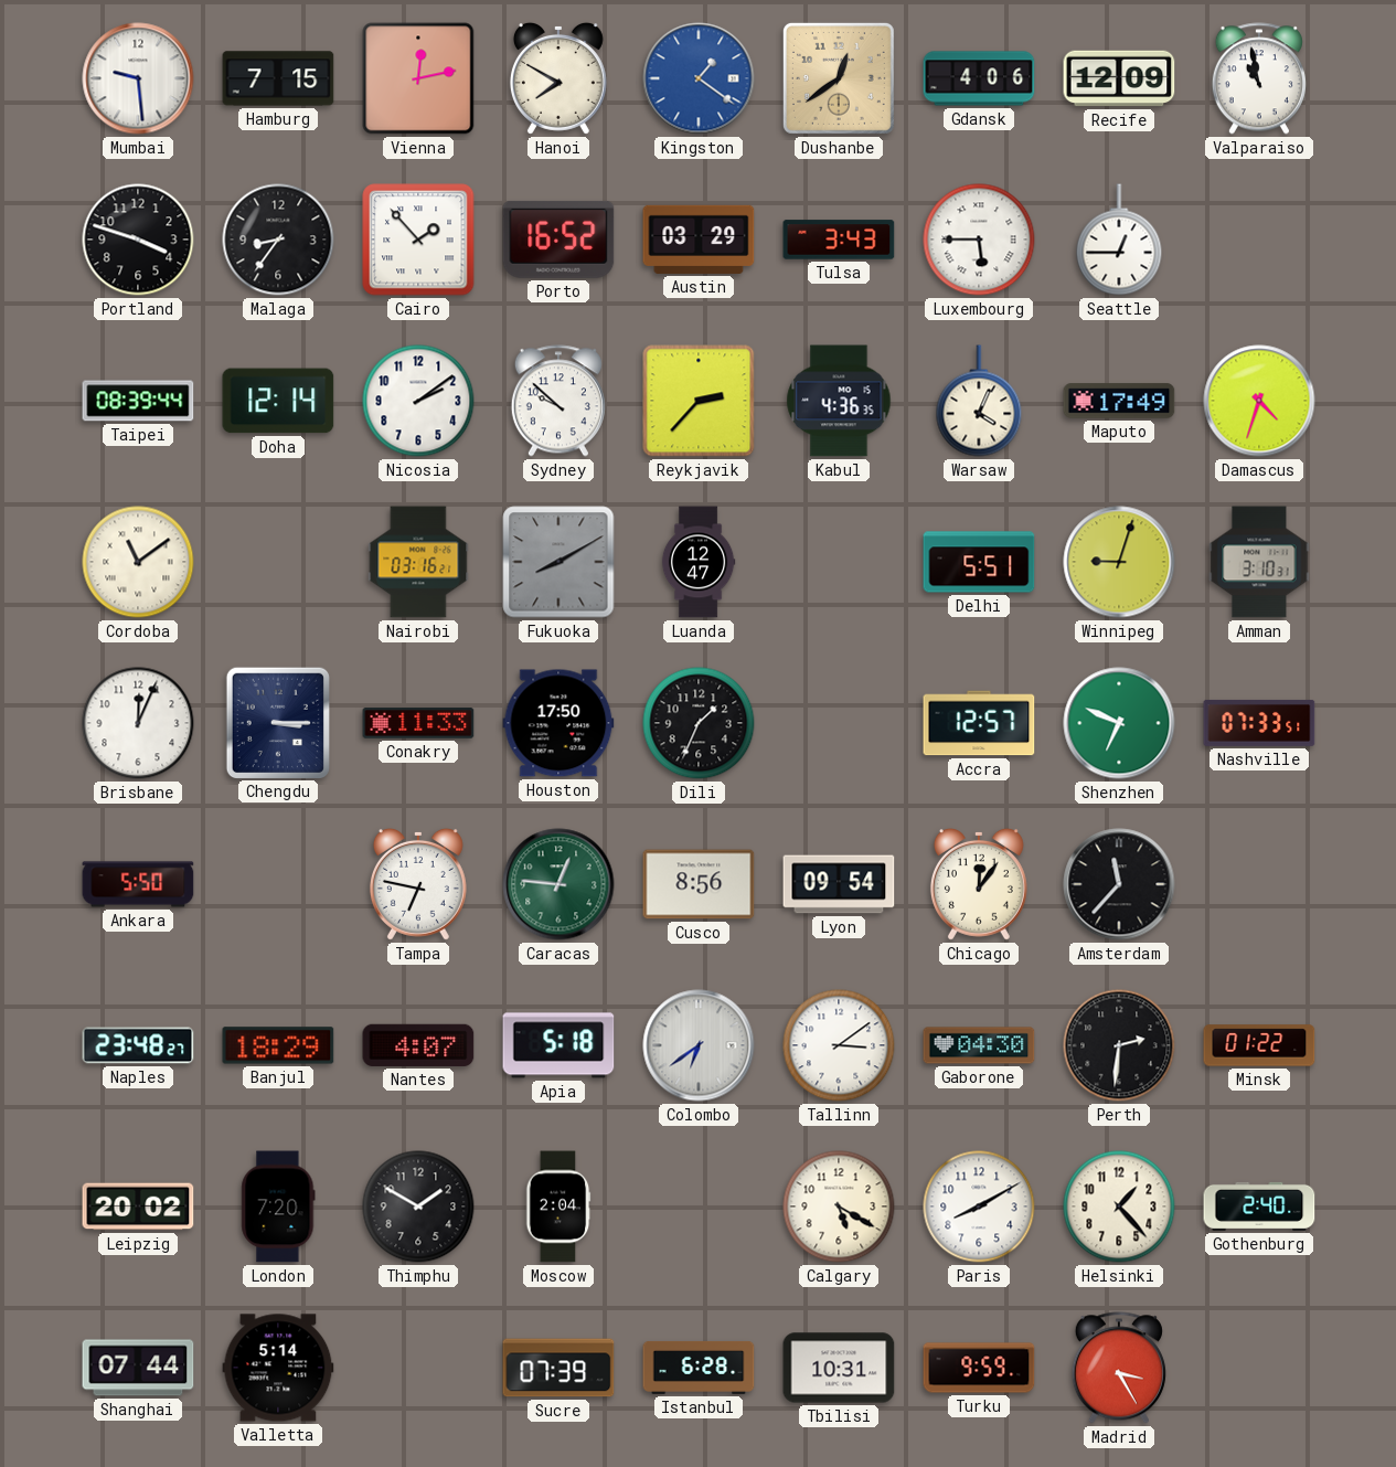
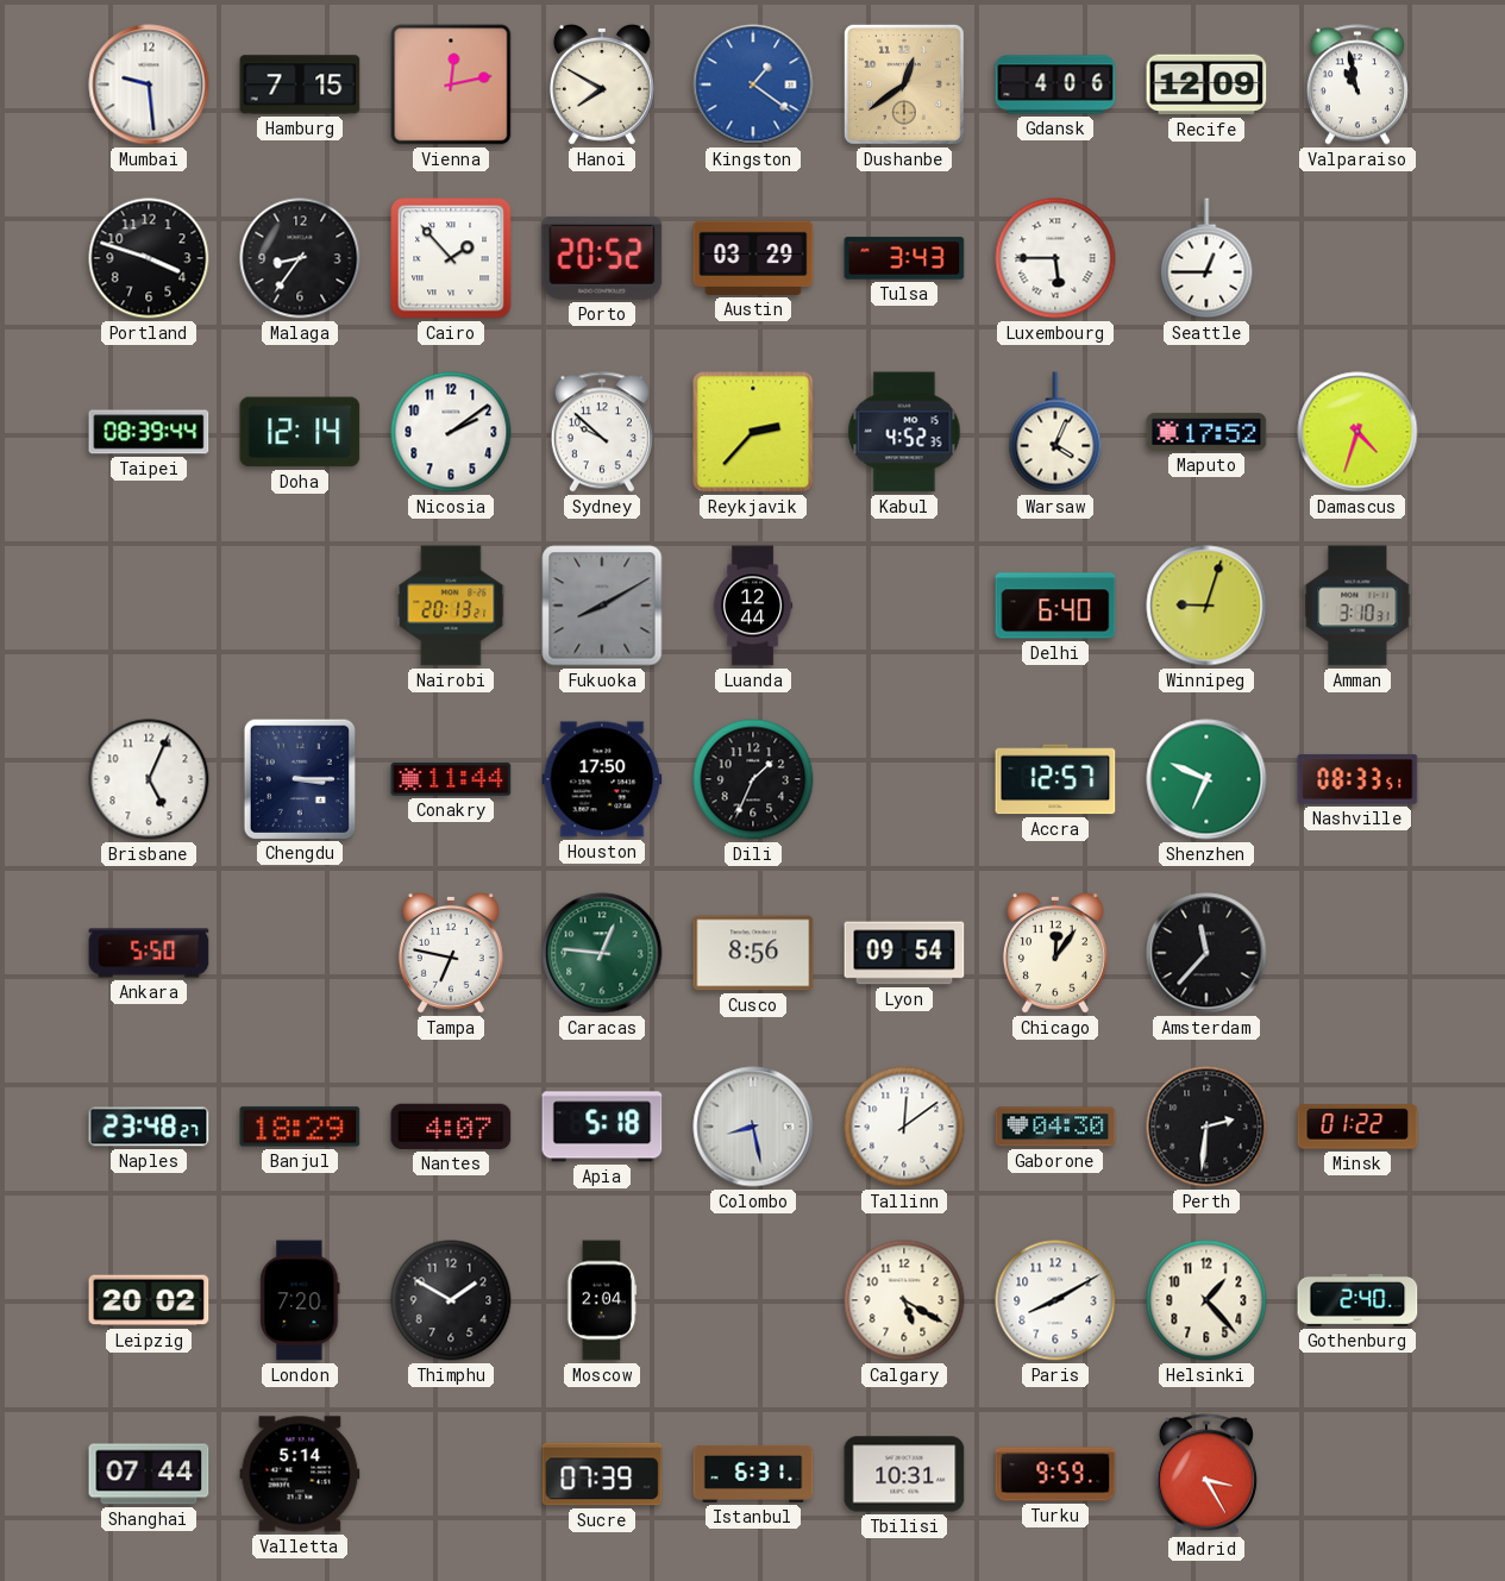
Porto: 16:52 -> 20:52
Kabul: 4:36 -> 4:52
Maputo: 17:49 -> 17:52
Cordoba: 11:09 -> none
Nairobi: 03:16 -> 20:13
Luanda: 12:47 -> 12:44
Delhi: 5:51 -> 6:40
Brisbane: 12:04 -> 5:04
Conakry: 11:33 -> 11:44
Nashville: 07:33 -> 08:33
Colombo: 6:39 -> 8:28
Tallinn: 3:09 -> 12:09
Istanbul: 6:28 -> 6:31
